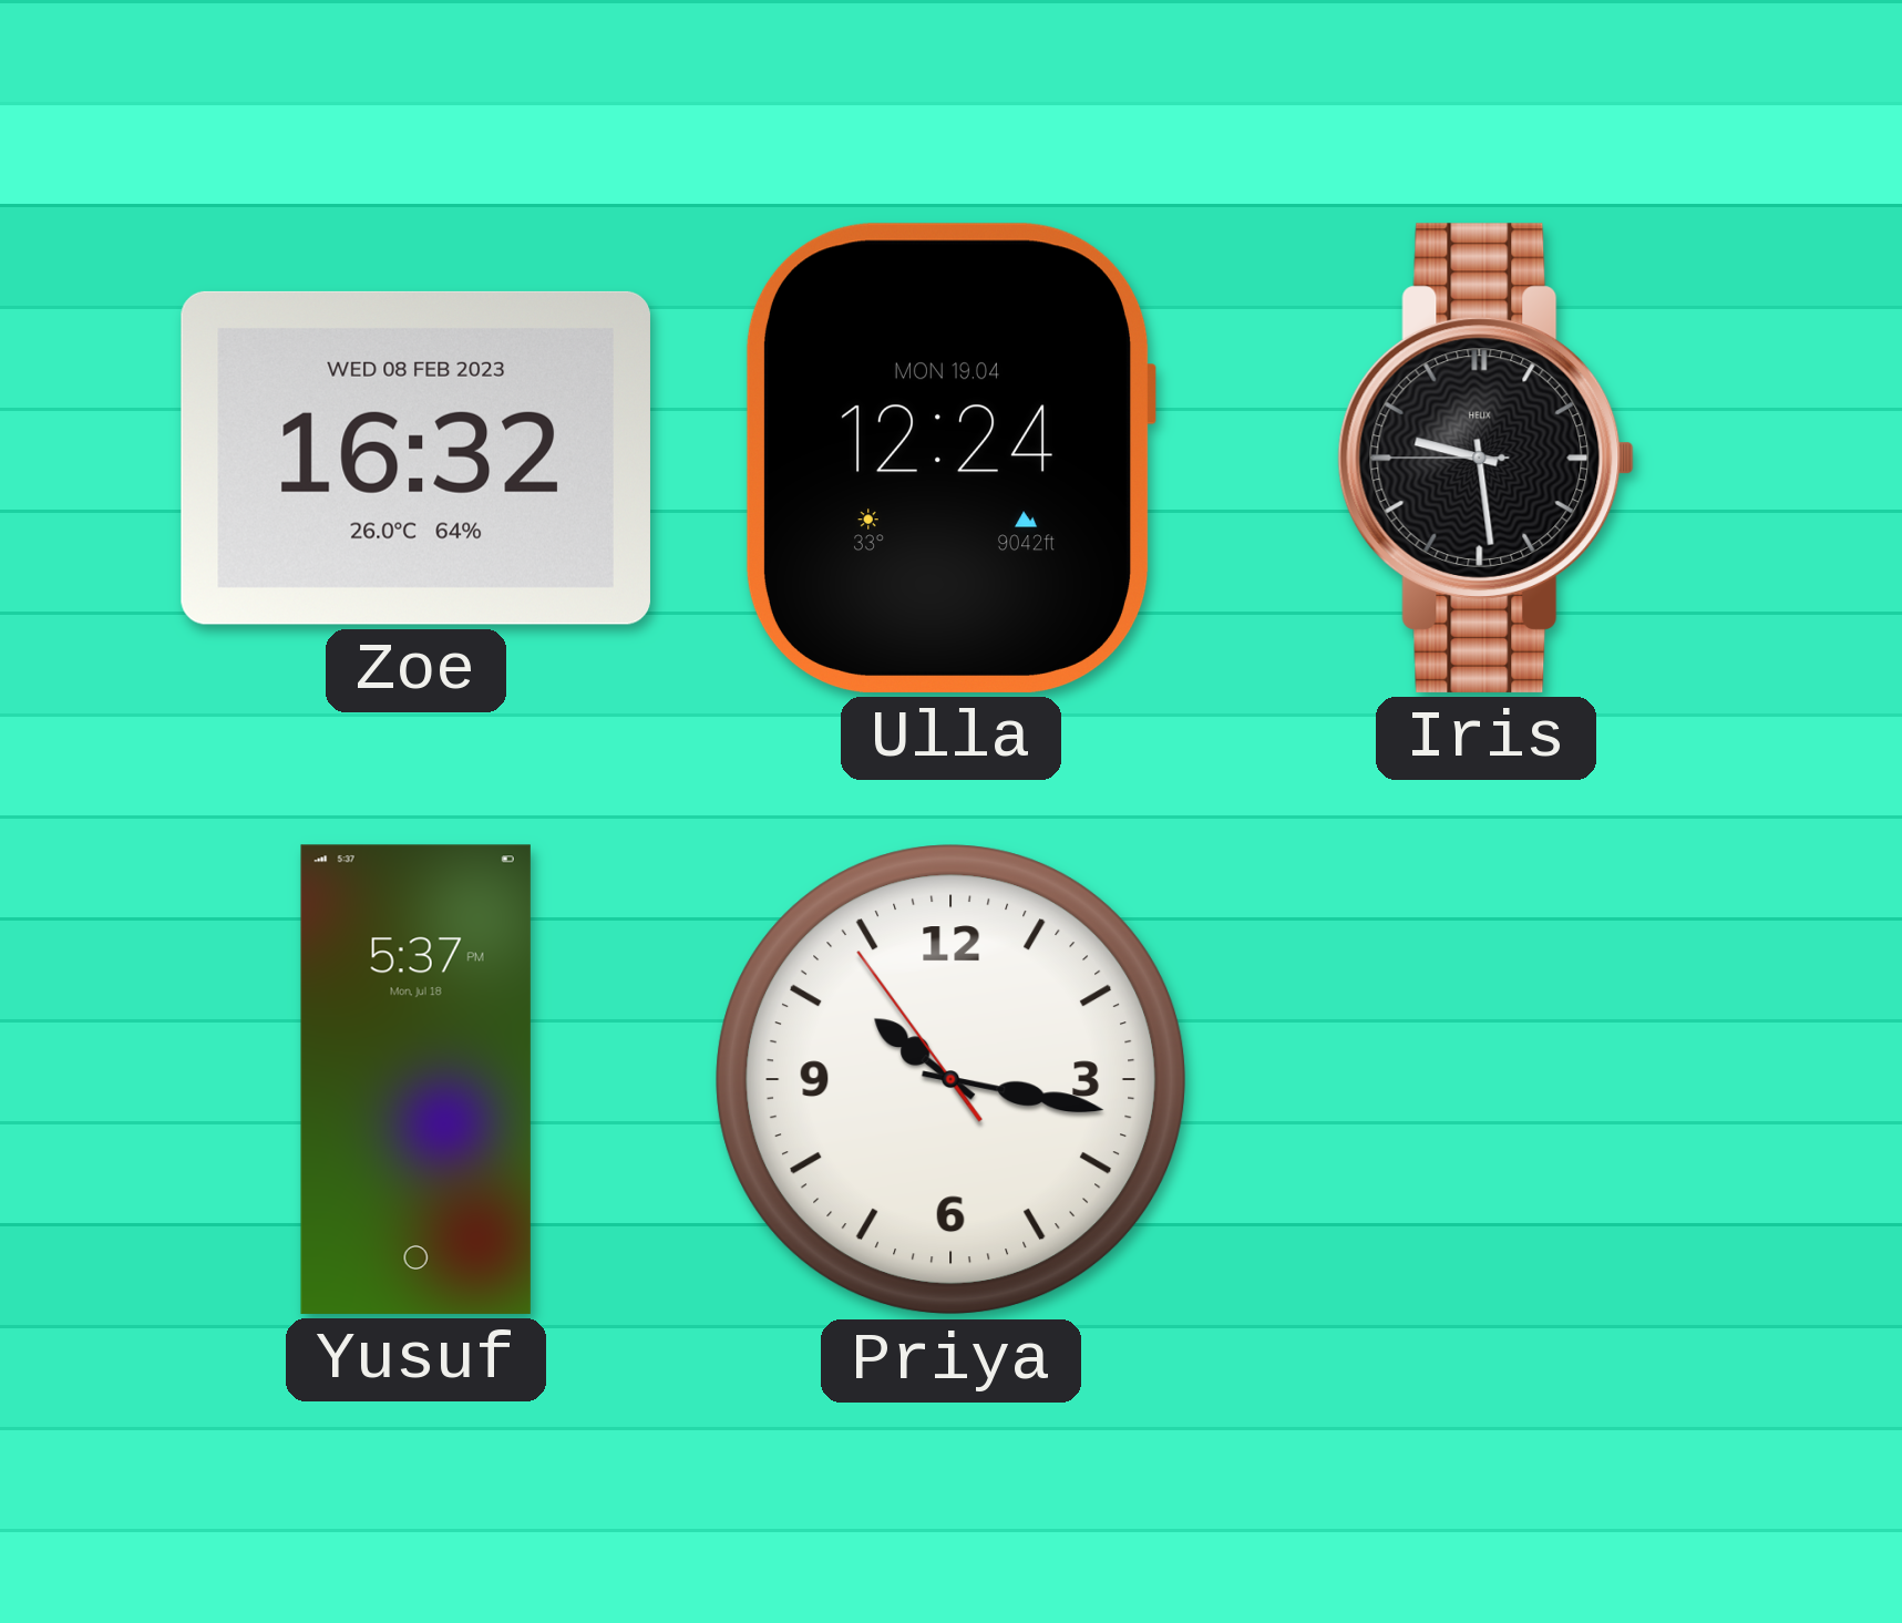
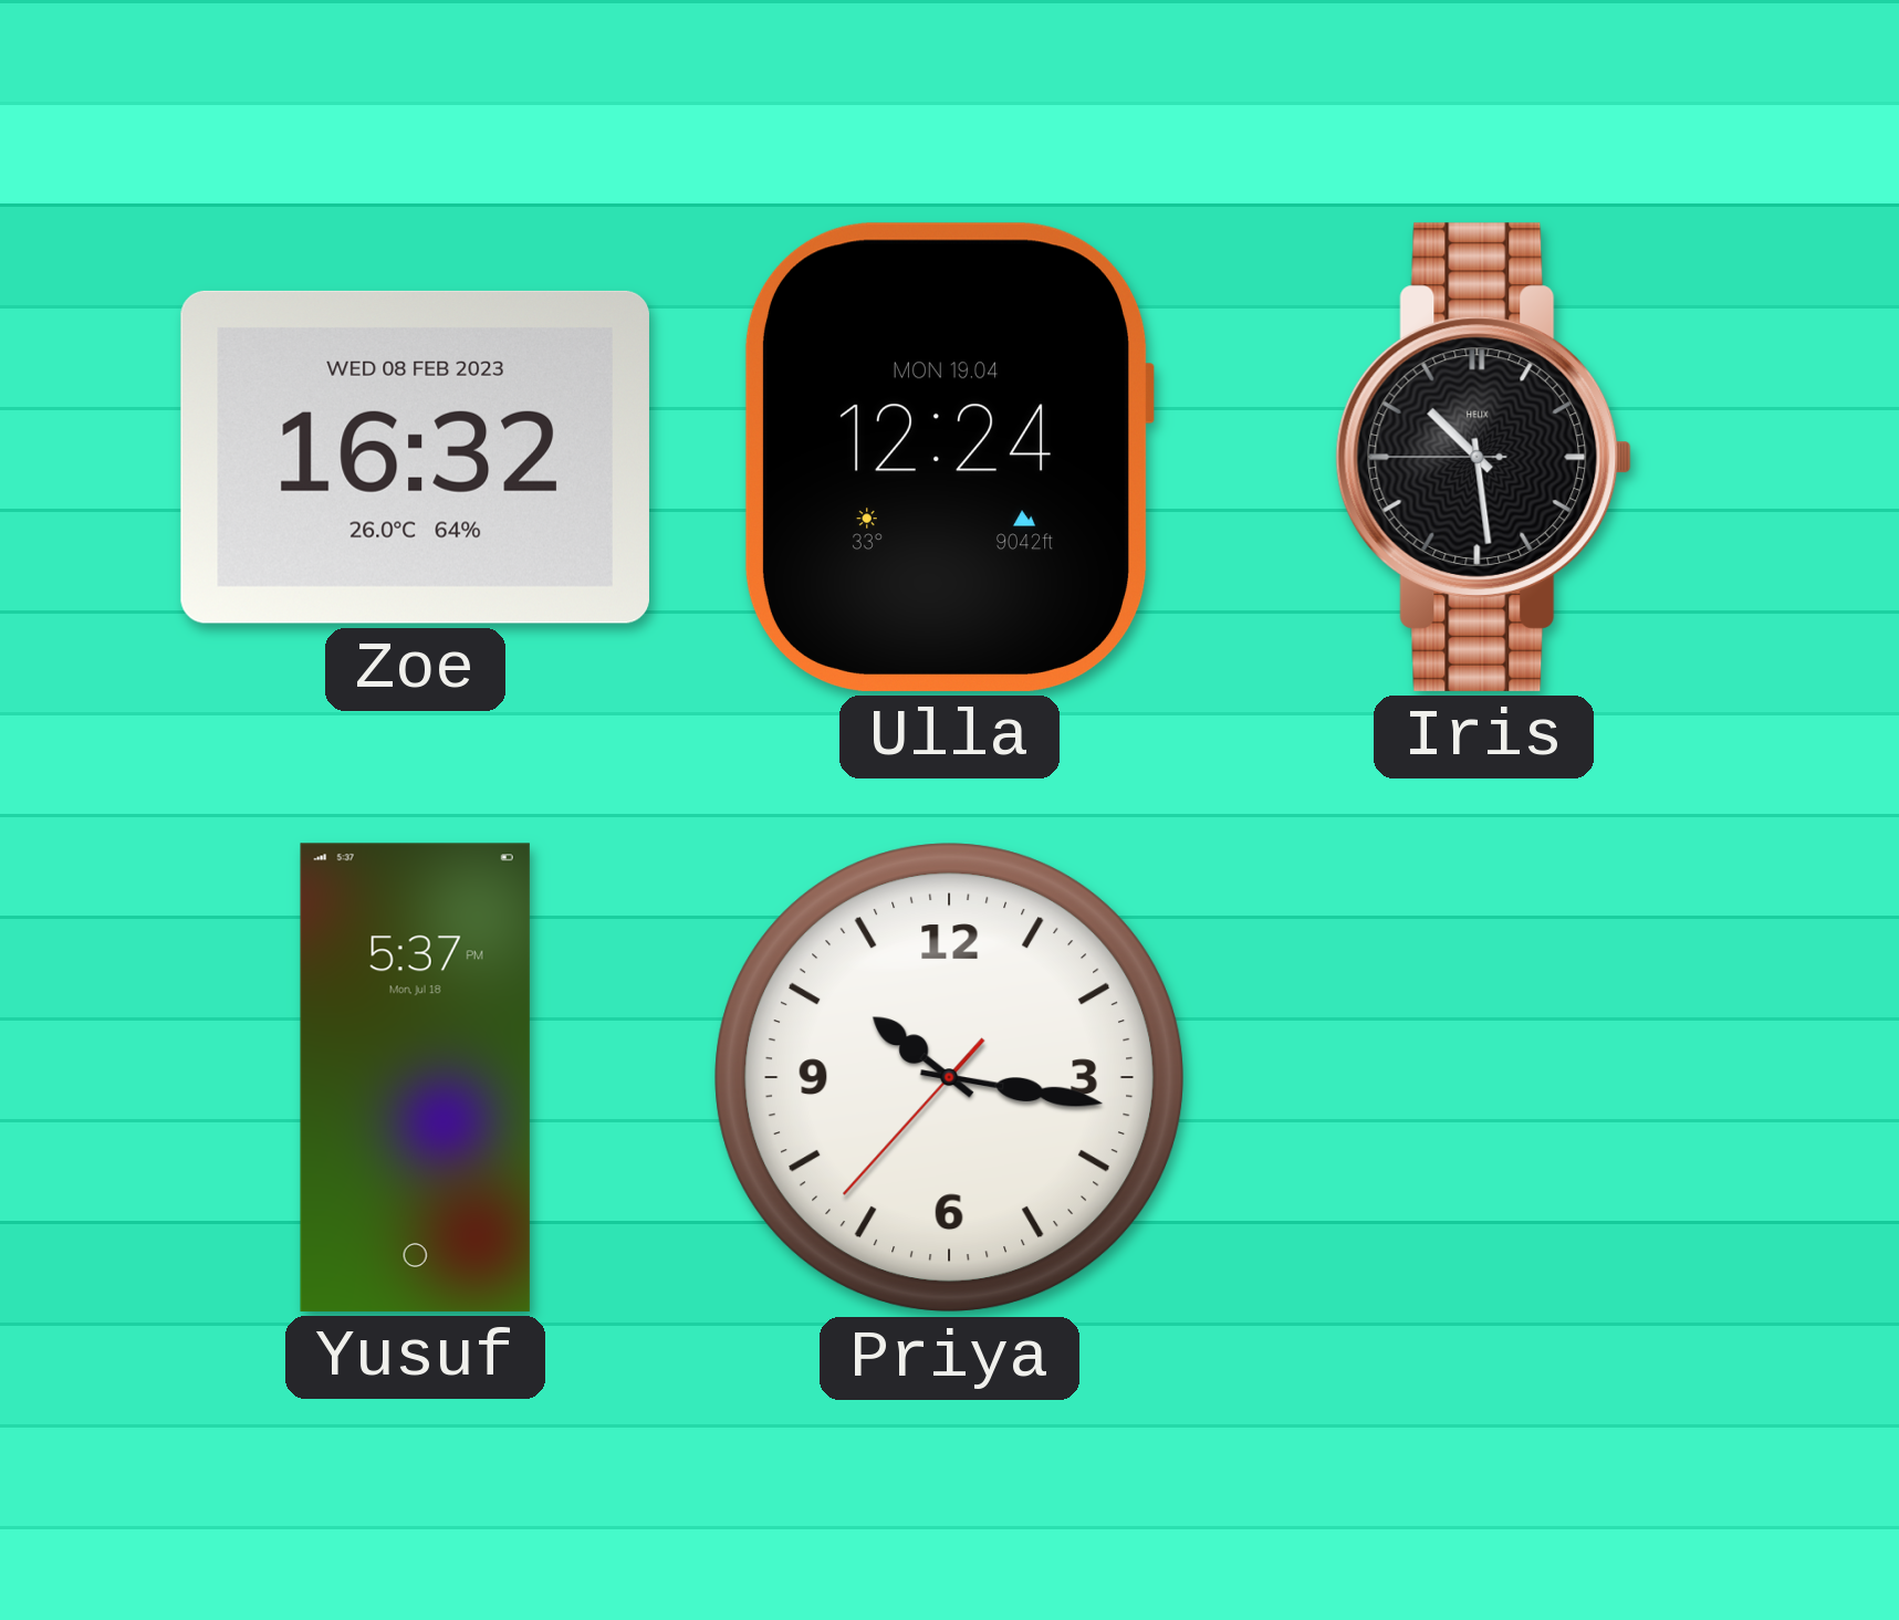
Iris: 9:28 -> 10:28
Priya: 10:16:54 -> 10:16:37
